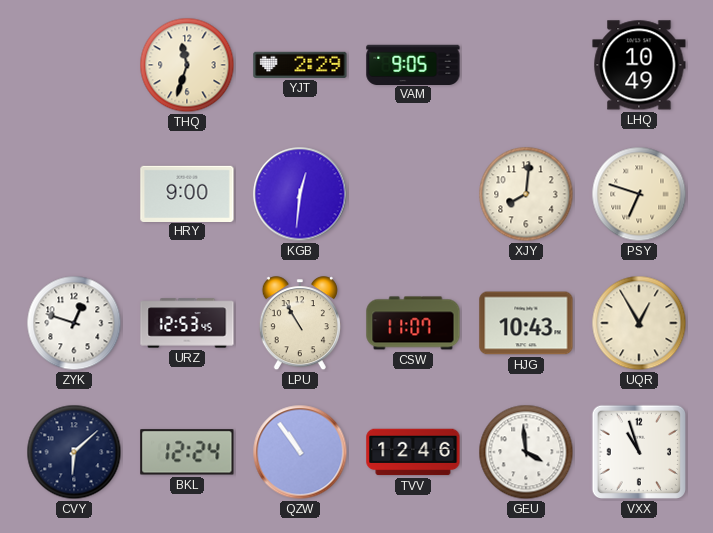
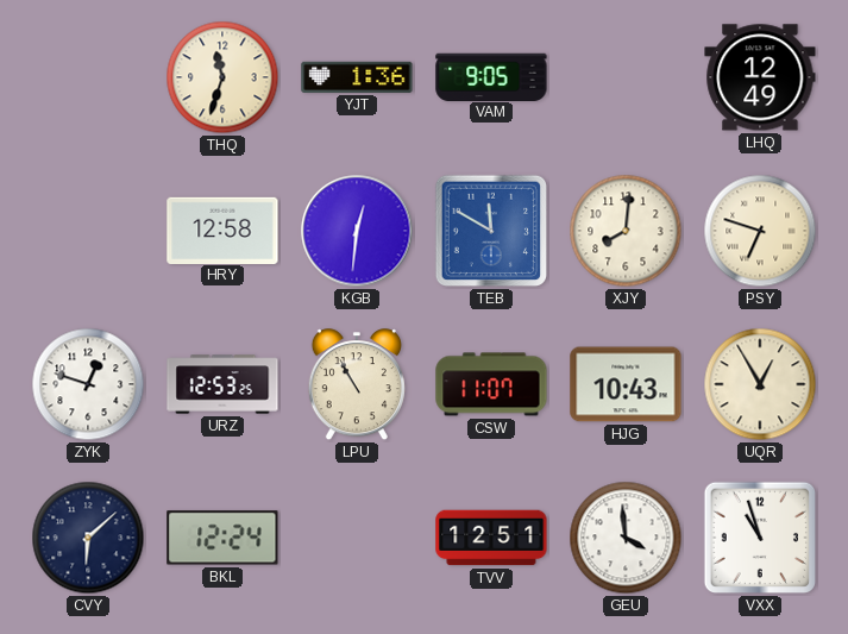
YJT: 2:29 -> 1:36
LHQ: 10:49 -> 12:49
HRY: 9:00 -> 12:58
TEB: none -> 11:50
URZ: 12:53:45 -> 12:53:25
QZW: 10:54 -> none
TVV: 12:46 -> 12:51
